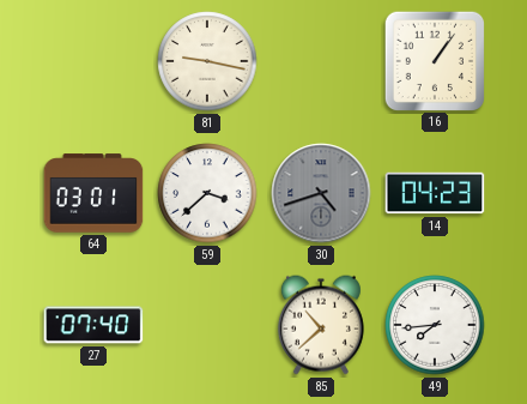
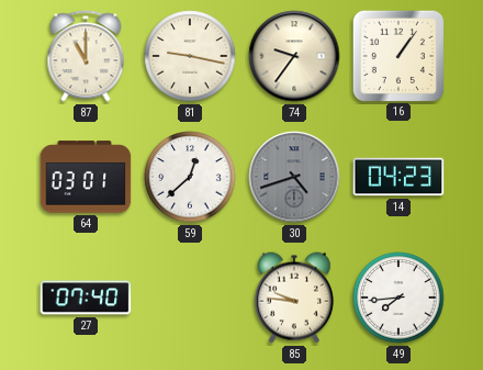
87: none -> 11:00
74: none -> 9:36
59: 3:38 -> 12:38
85: 10:38 -> 9:46
